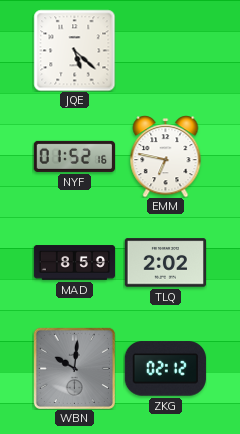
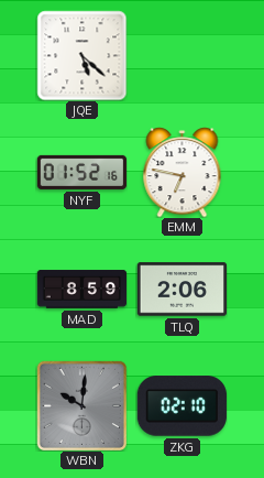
TLQ: 2:02 -> 2:06
ZKG: 02:12 -> 02:10
